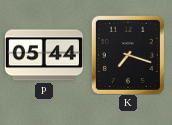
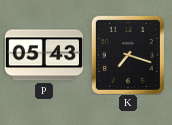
P: 05:44 -> 05:43
